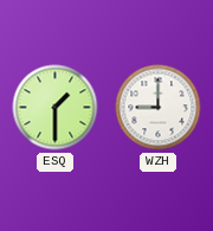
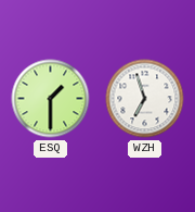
WZH: 9:00 -> 6:57
